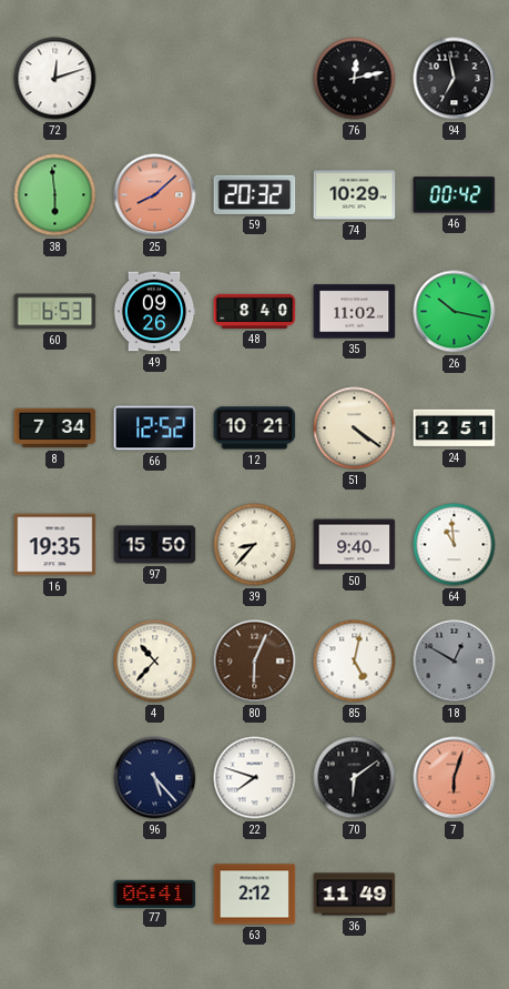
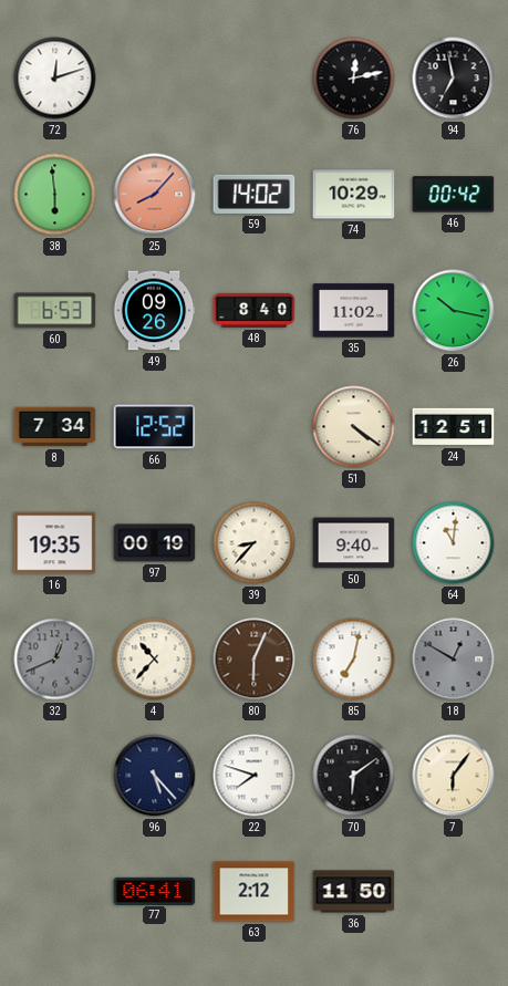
25: 8:08 -> 8:07
59: 20:32 -> 14:02
12: 10:21 -> none
97: 15:50 -> 00:19
64: 10:59 -> 11:01
32: none -> 12:41
85: 5:02 -> 7:02
7: 6:03 -> 6:06
7 dial: salmon -> cream
36: 11:49 -> 11:50
